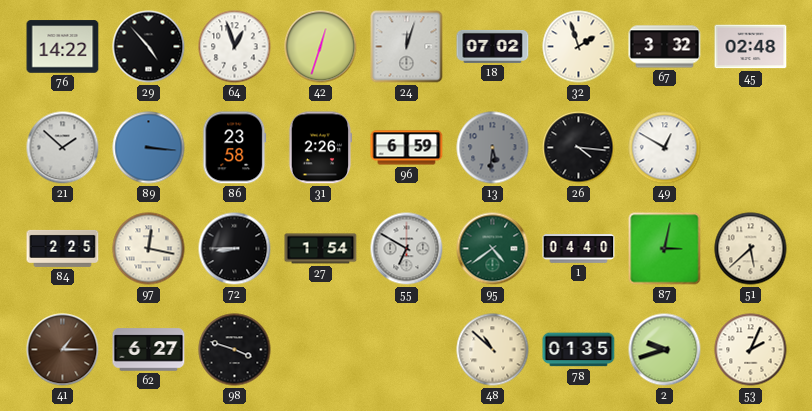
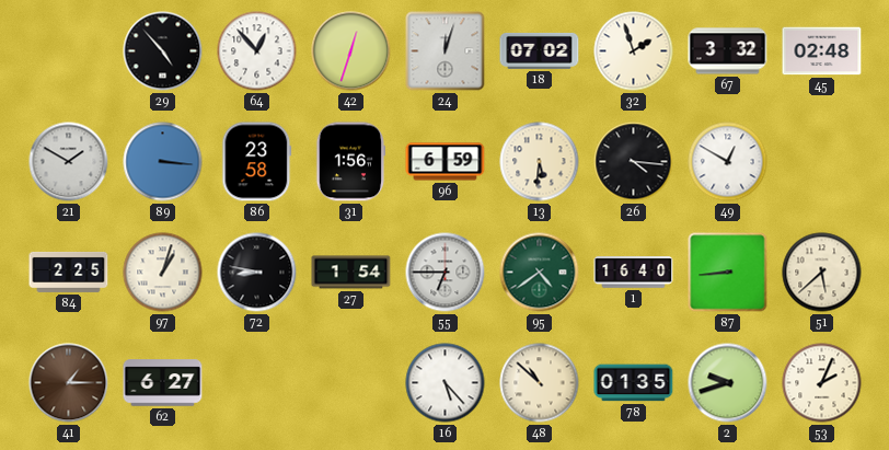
76: 14:22 -> none
64: 12:57 -> 12:53
21: 1:52 -> 1:50
31: 2:26 -> 1:56
13 dial: grey -> cream
97: 12:17 -> 1:03
72: 8:45 -> 8:47
55: 6:50 -> 6:45
1: 04:40 -> 16:40
87: 3:02 -> 8:44
98: 3:48 -> none
16: none -> 5:23
